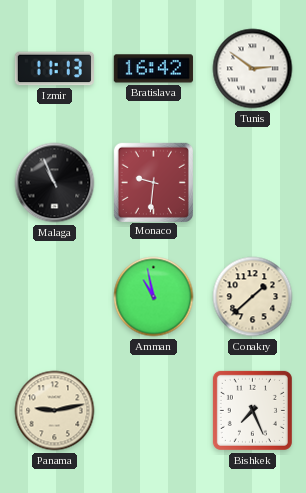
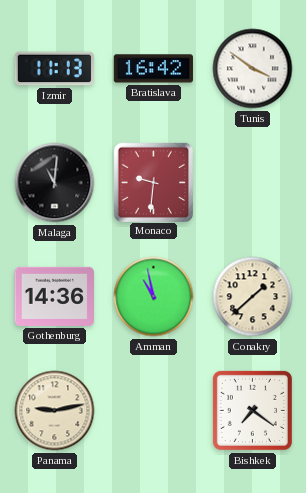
Tunis: 2:51 -> 3:51
Malaga: 10:56 -> 11:01
Gothenburg: none -> 14:36
Bishkek: 7:26 -> 7:21
